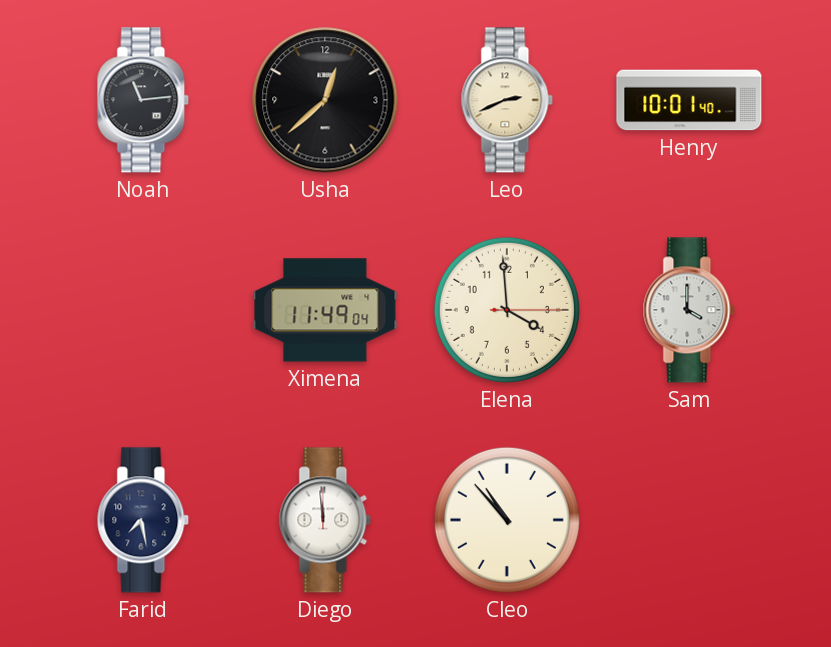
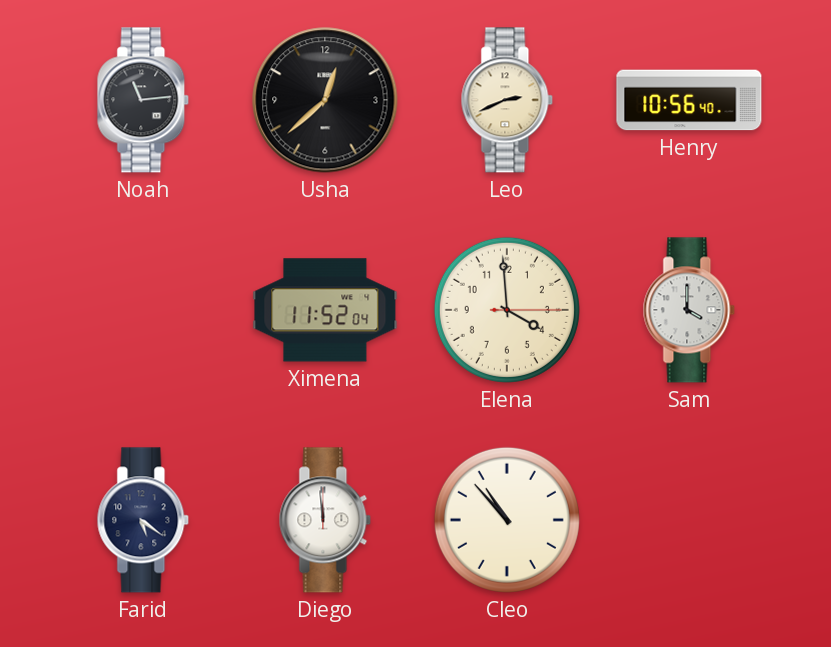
Henry: 10:01 -> 10:56
Ximena: 11:49 -> 11:52
Farid: 7:28 -> 5:21
